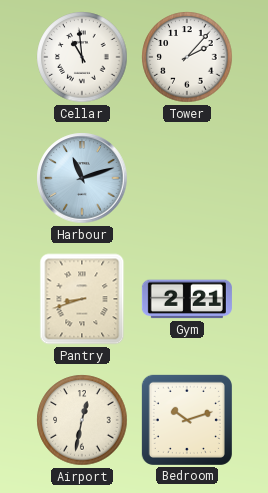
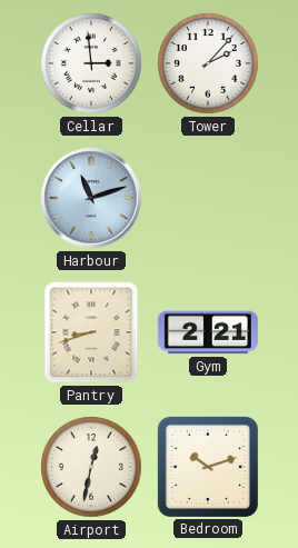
Cellar: 10:59 -> 2:59
